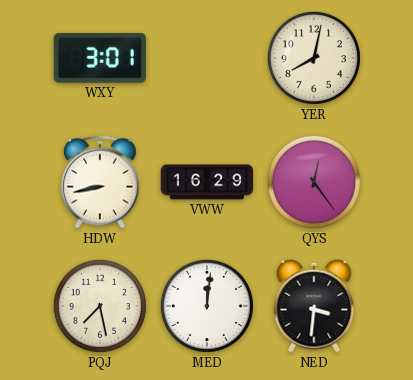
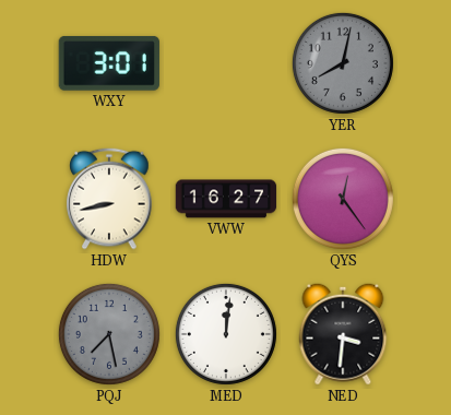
YER dial: cream -> grey
VWW: 16:29 -> 16:27
PQJ dial: cream -> grey
